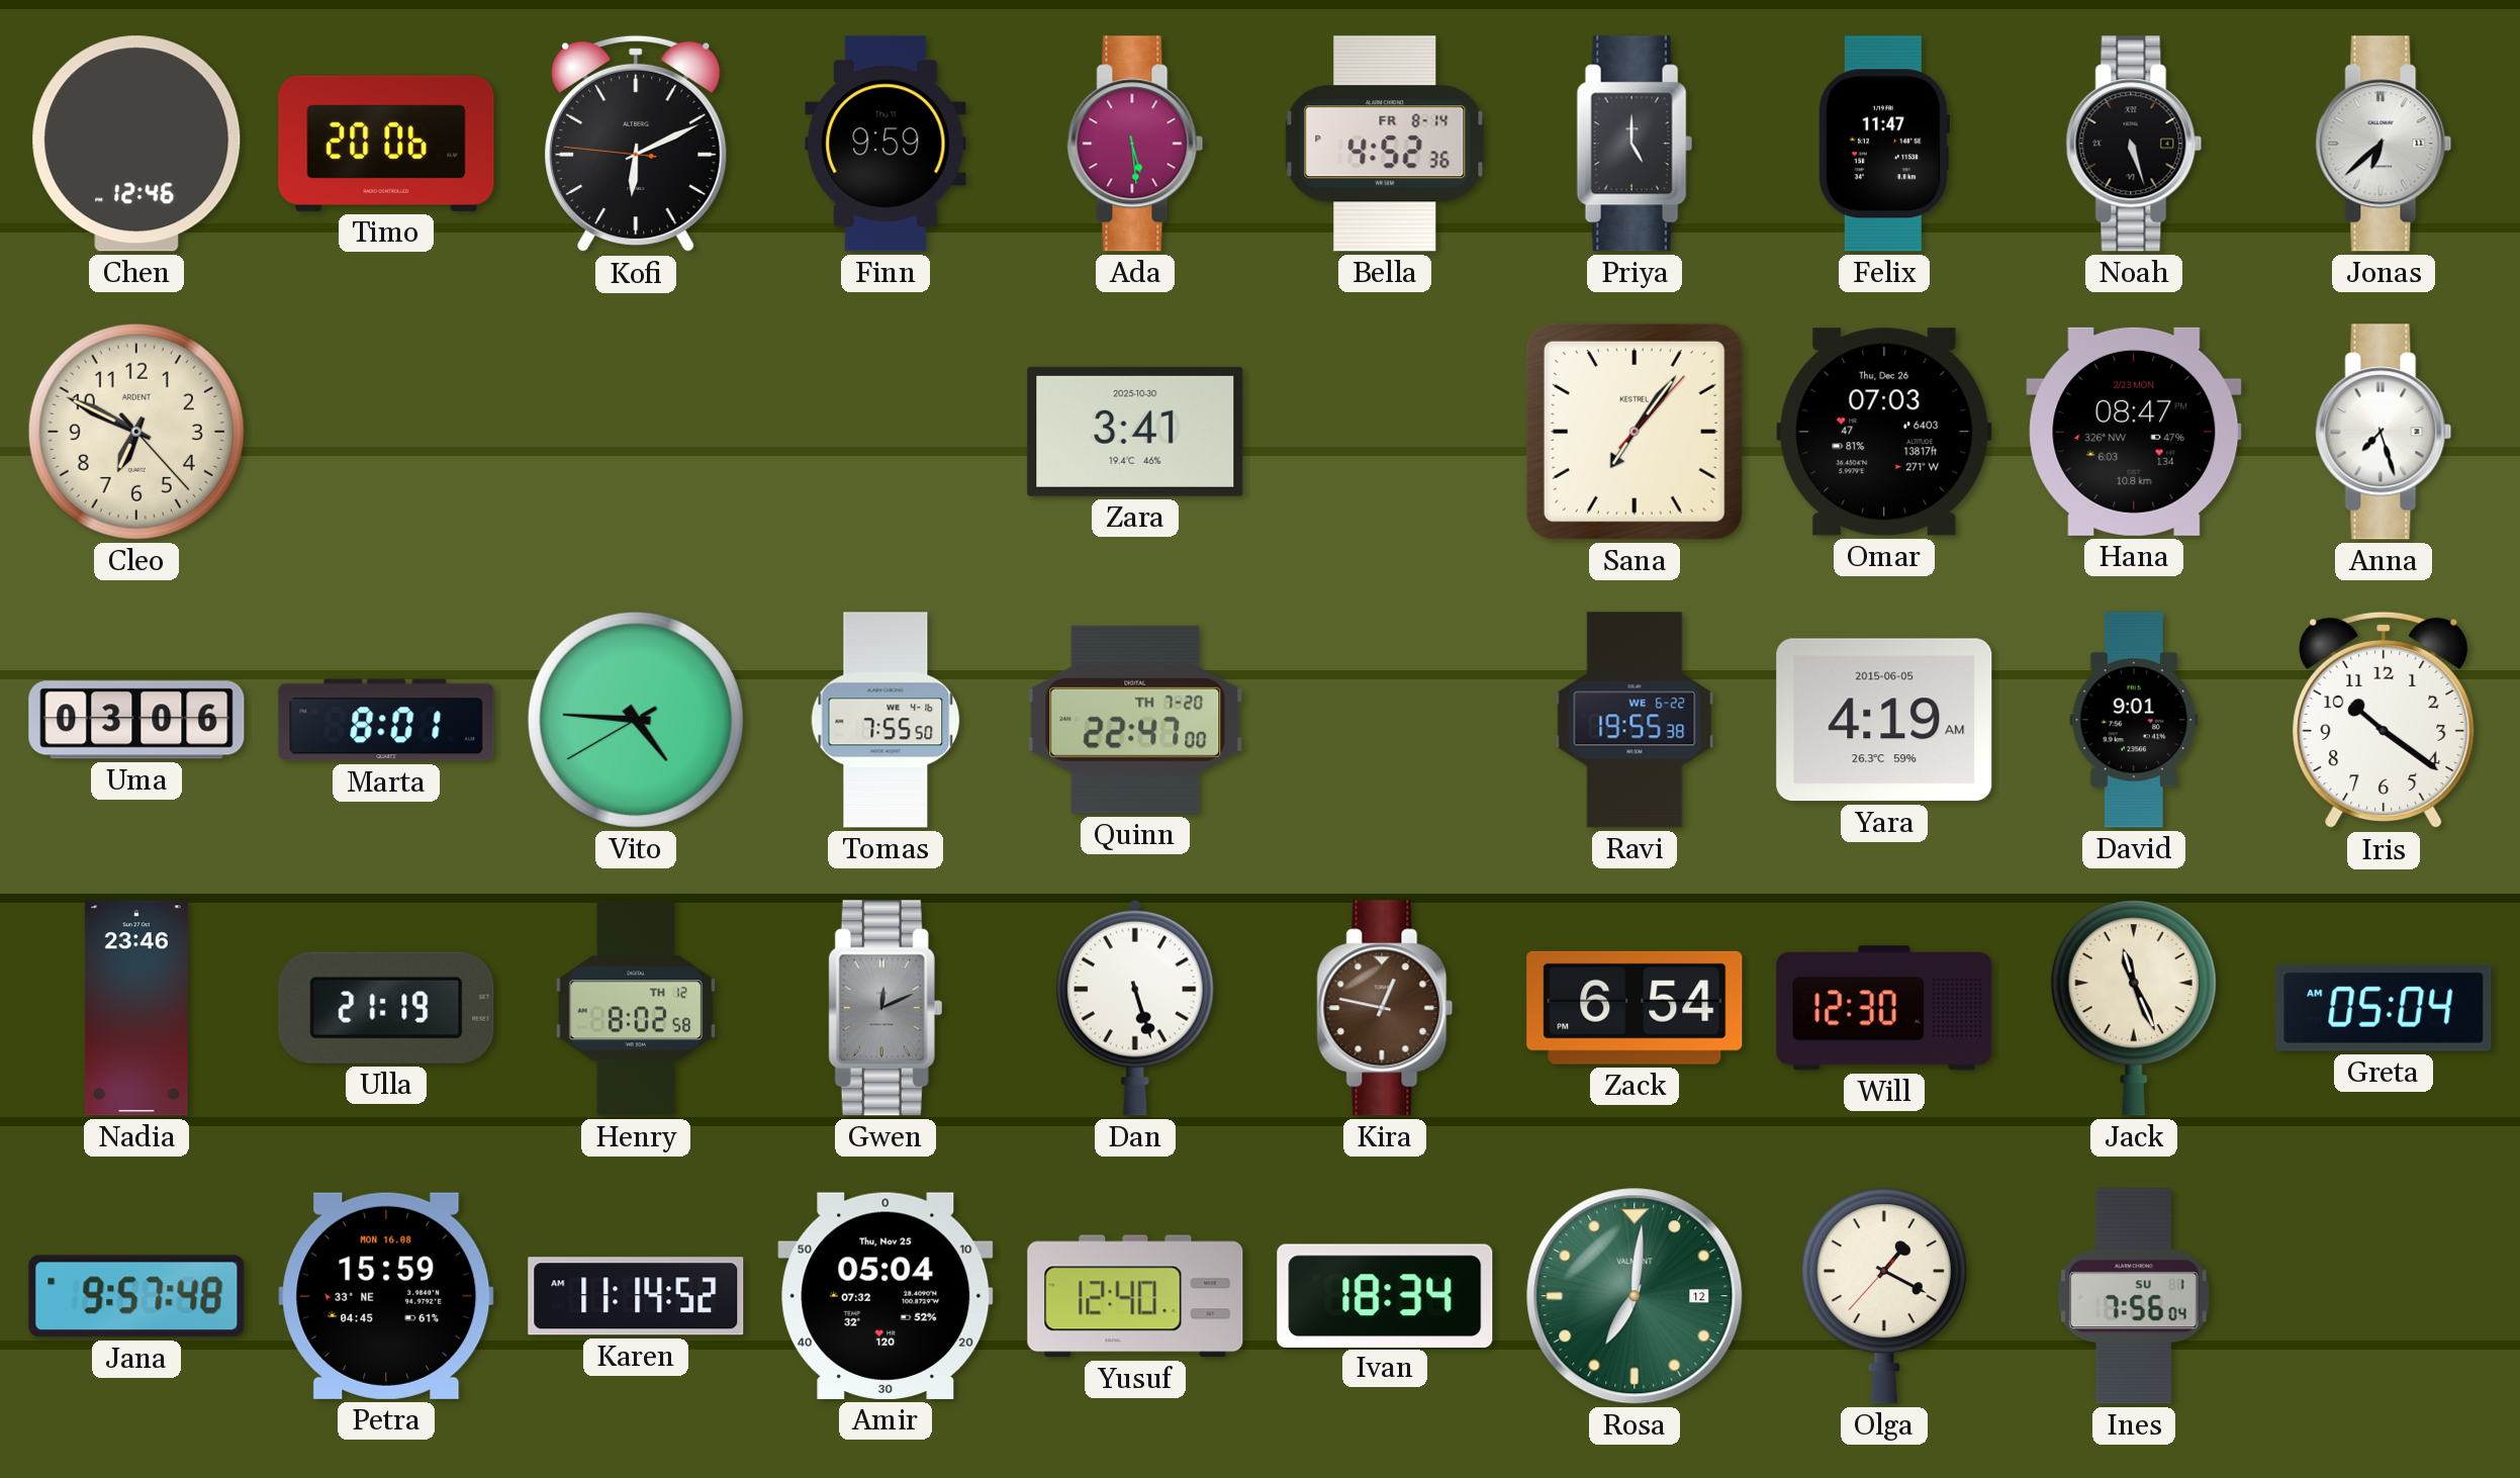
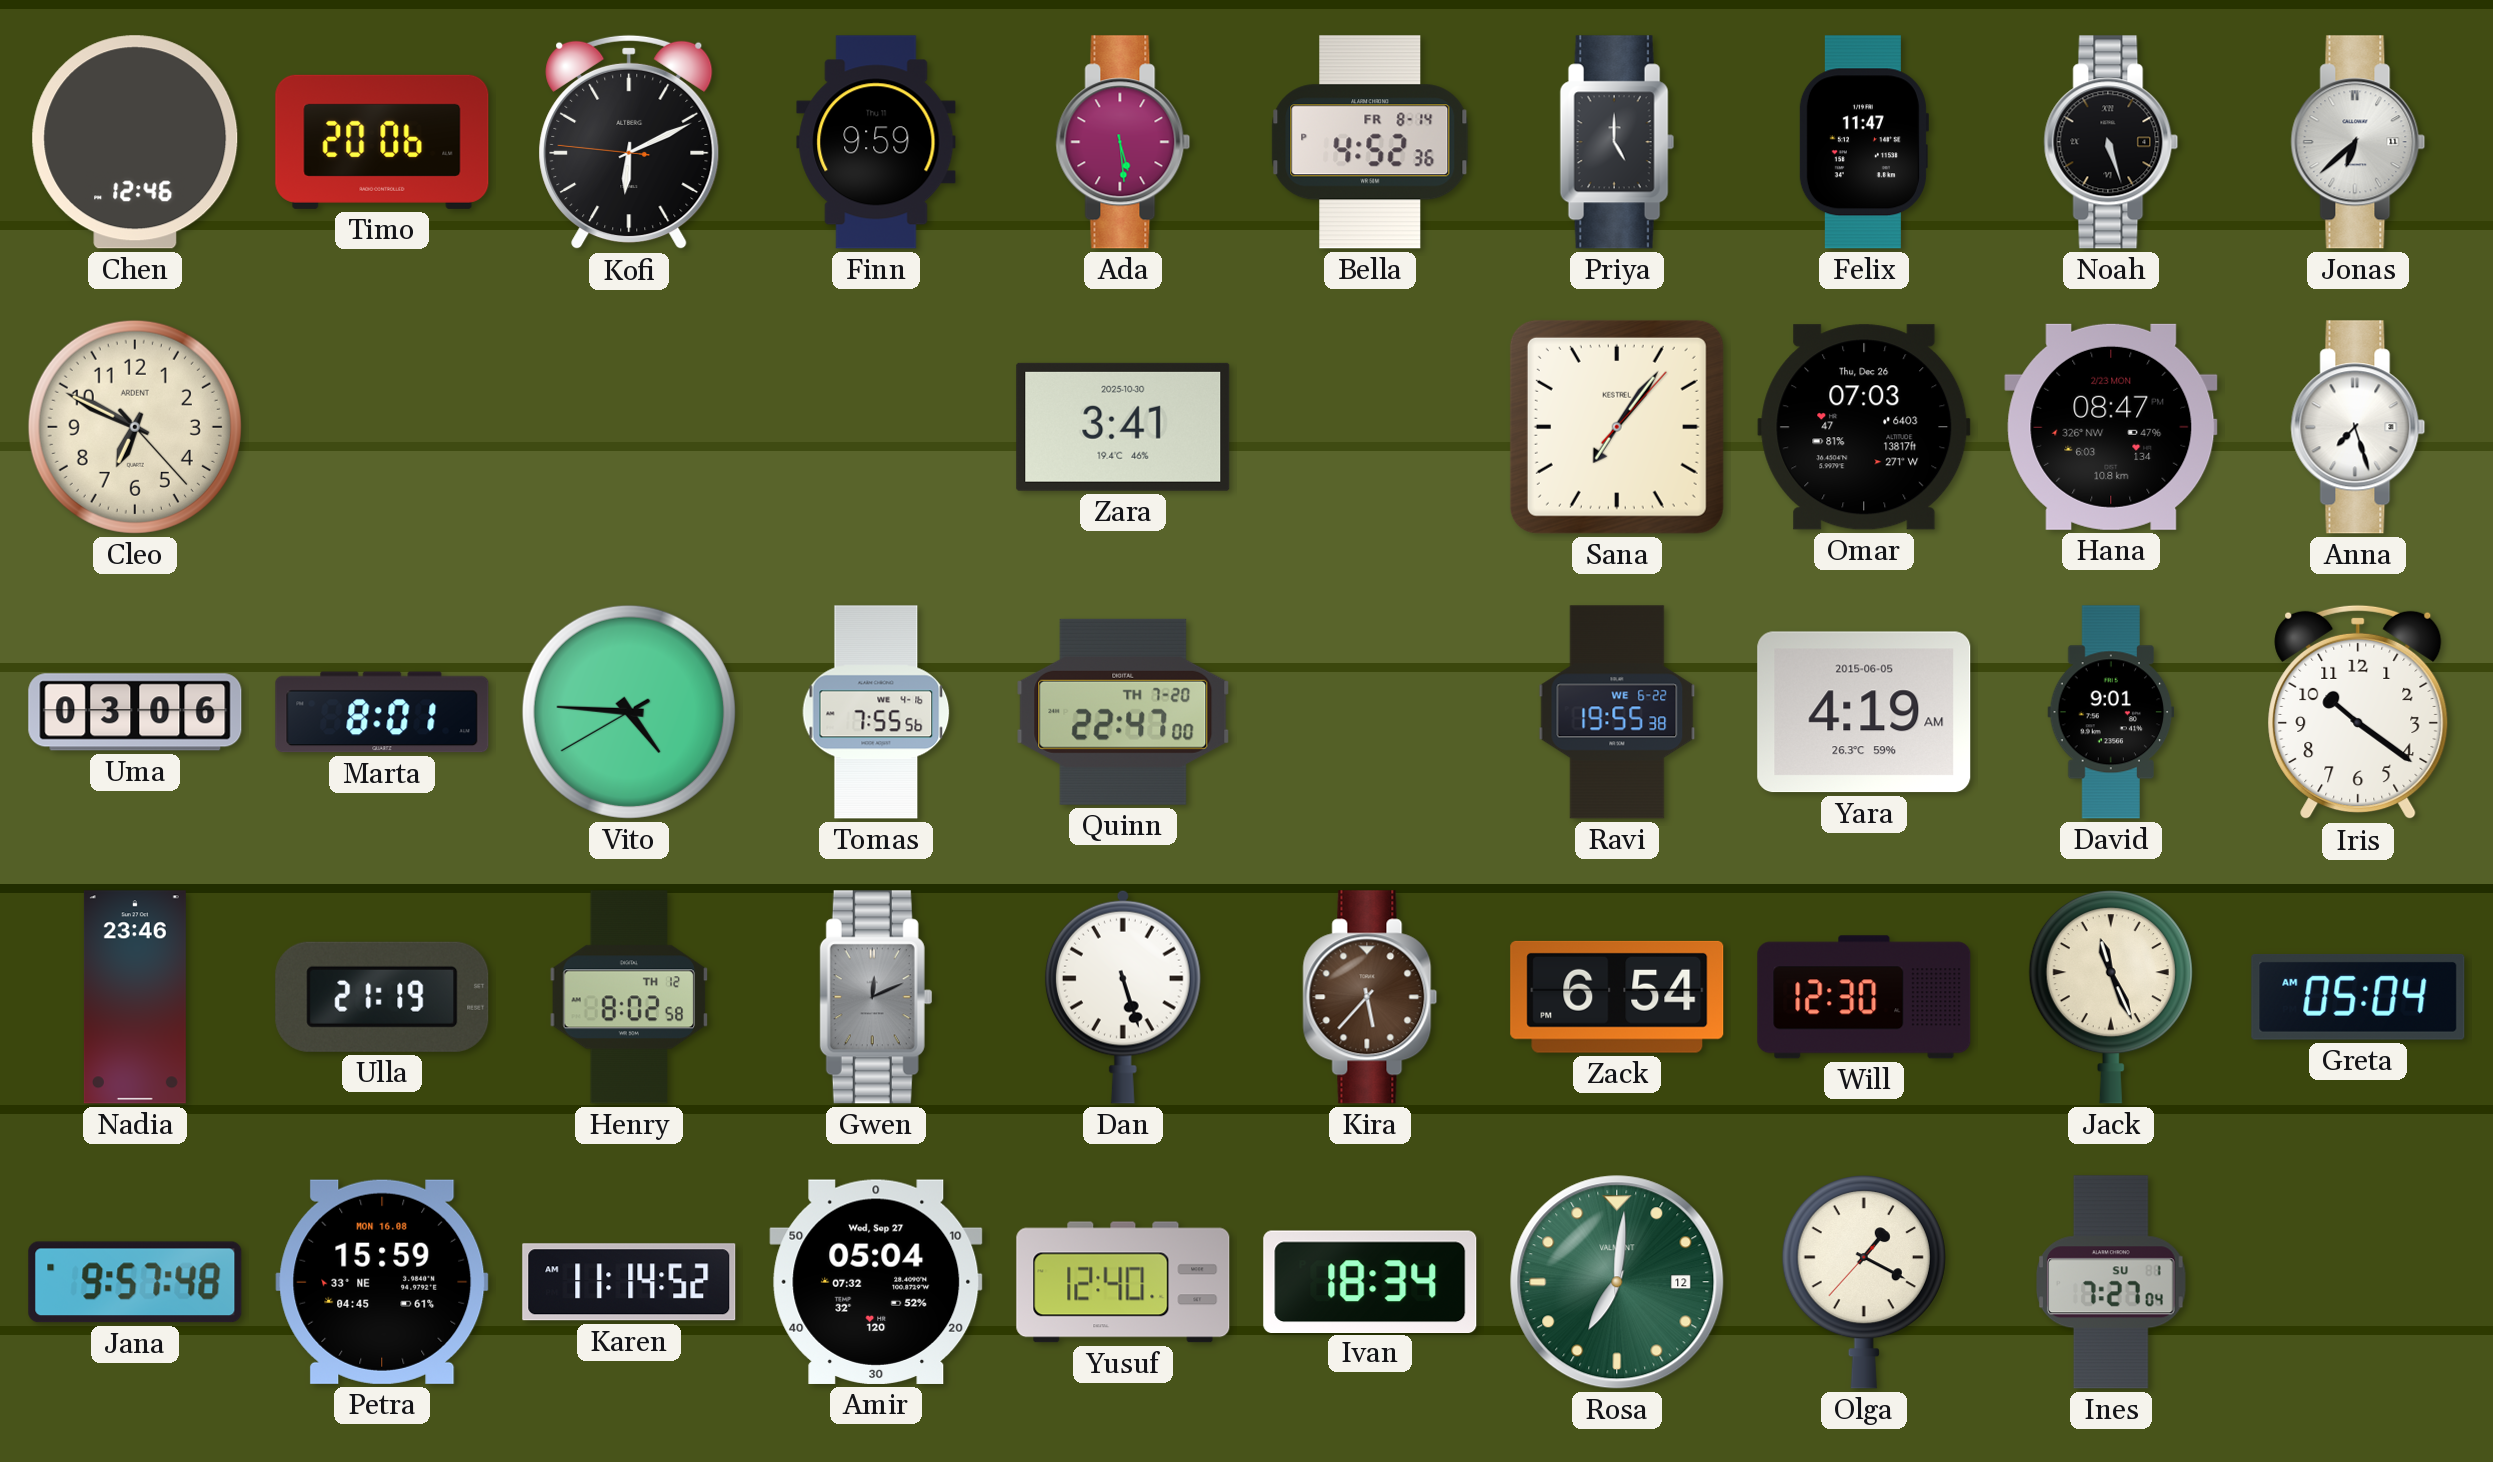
Tomas: 7:55:50 -> 7:55:56
Kira: 12:47 -> 5:37
Amir date: Thu, Nov 25 -> Wed, Sep 27
Ines: 7:56 -> 7:27
